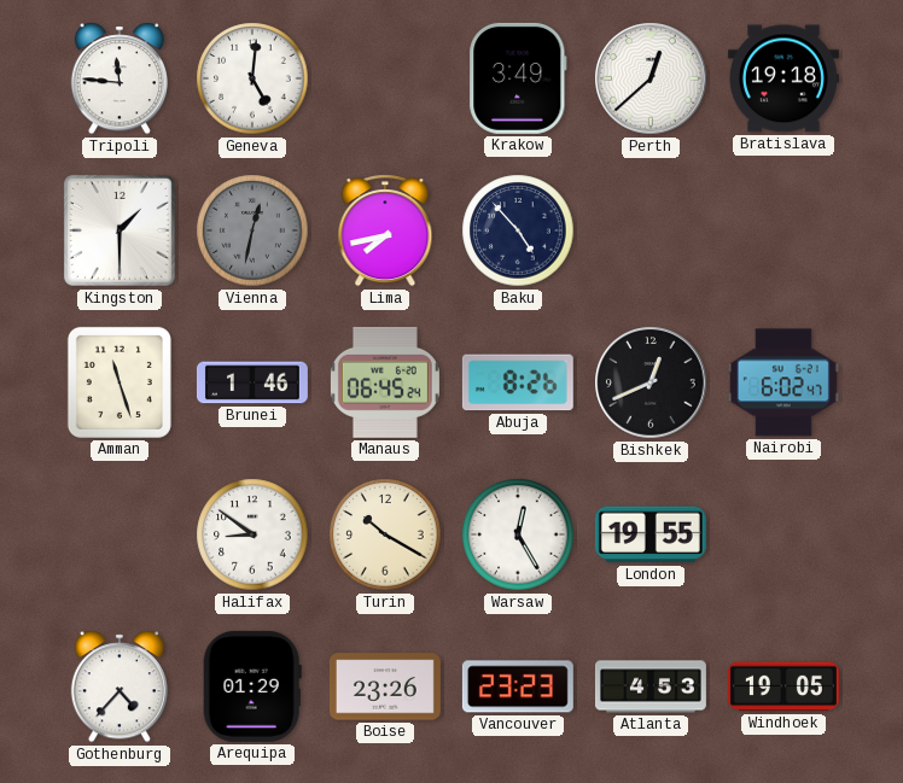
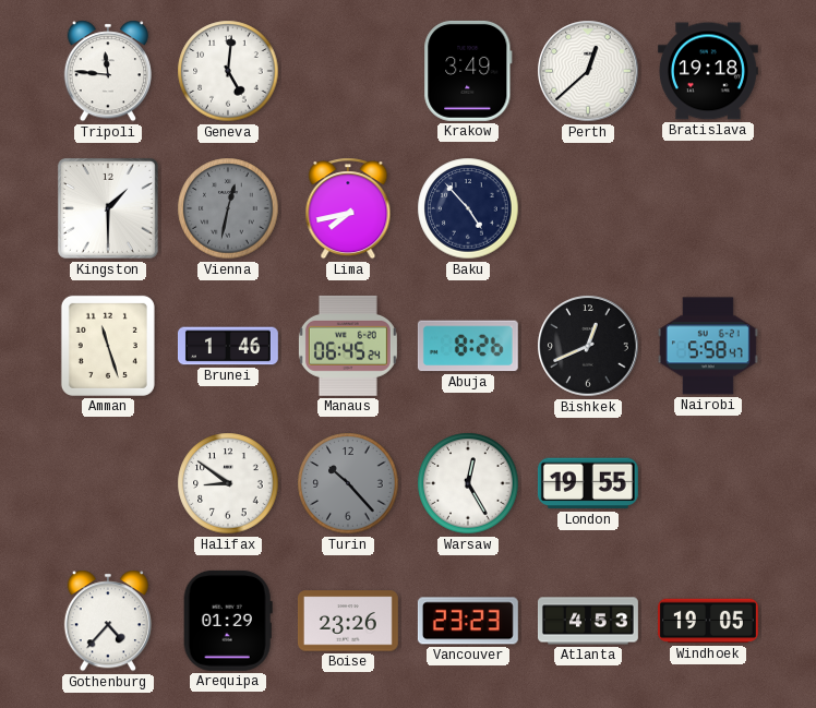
Nairobi: 6:02 -> 5:58
Turin: 10:20 -> 10:23
Turin dial: cream -> grey
